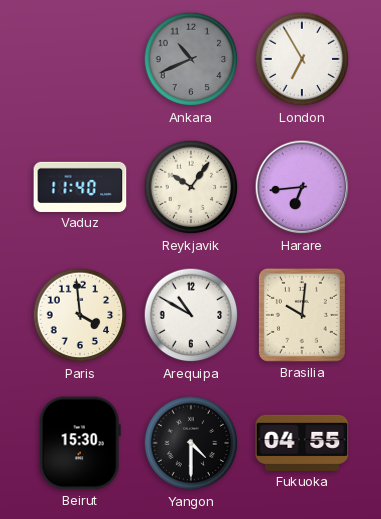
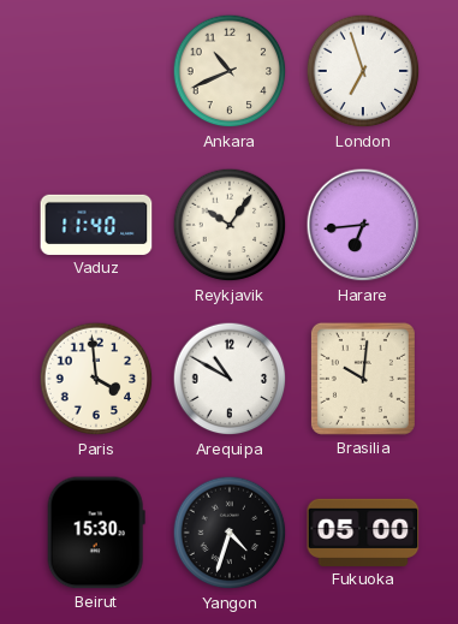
Ankara dial: grey -> cream
London: 6:55 -> 6:57
Yangon: 4:30 -> 4:33
Fukuoka: 04:55 -> 05:00
